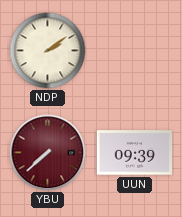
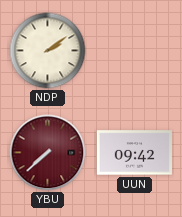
UUN: 09:39 -> 09:42
